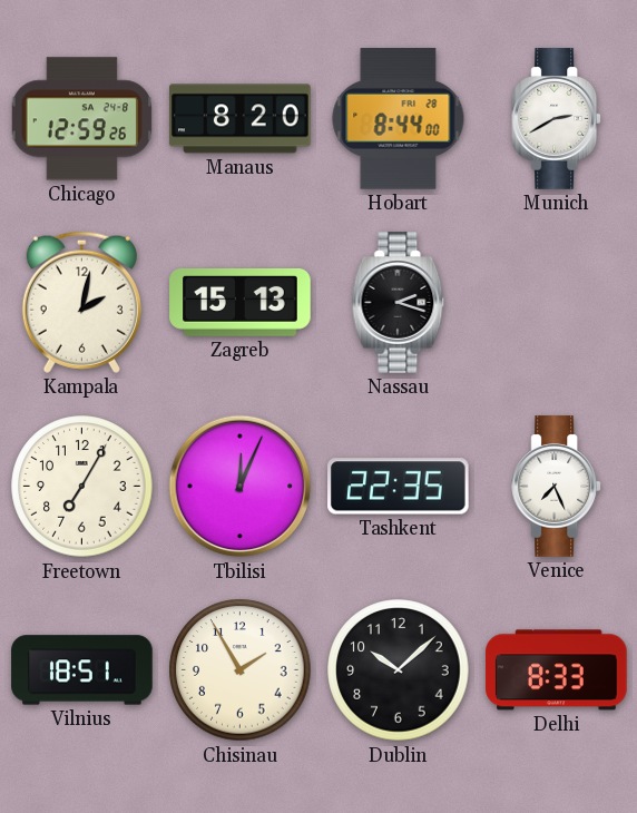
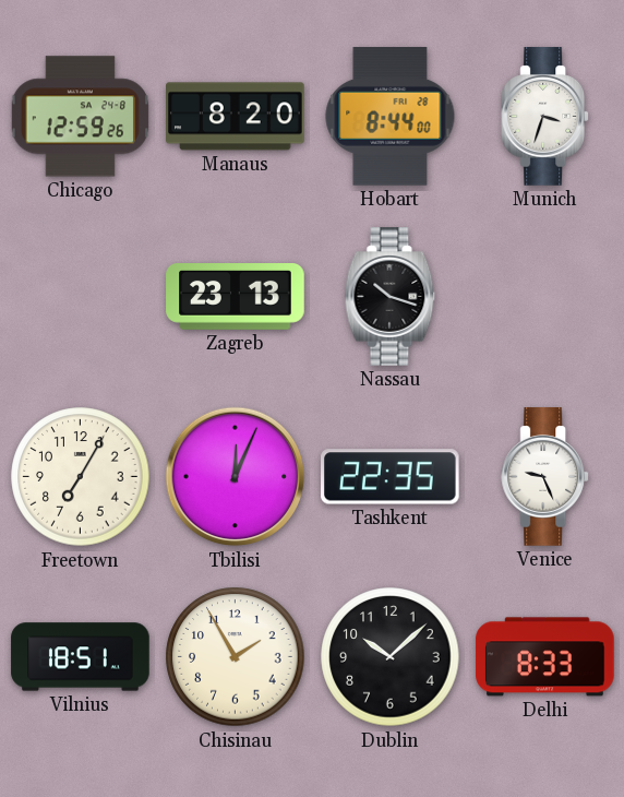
Munich: 2:40 -> 3:33
Kampala: 2:02 -> none
Zagreb: 15:13 -> 23:13
Nassau: 2:18 -> 10:18
Venice: 7:26 -> 9:26
